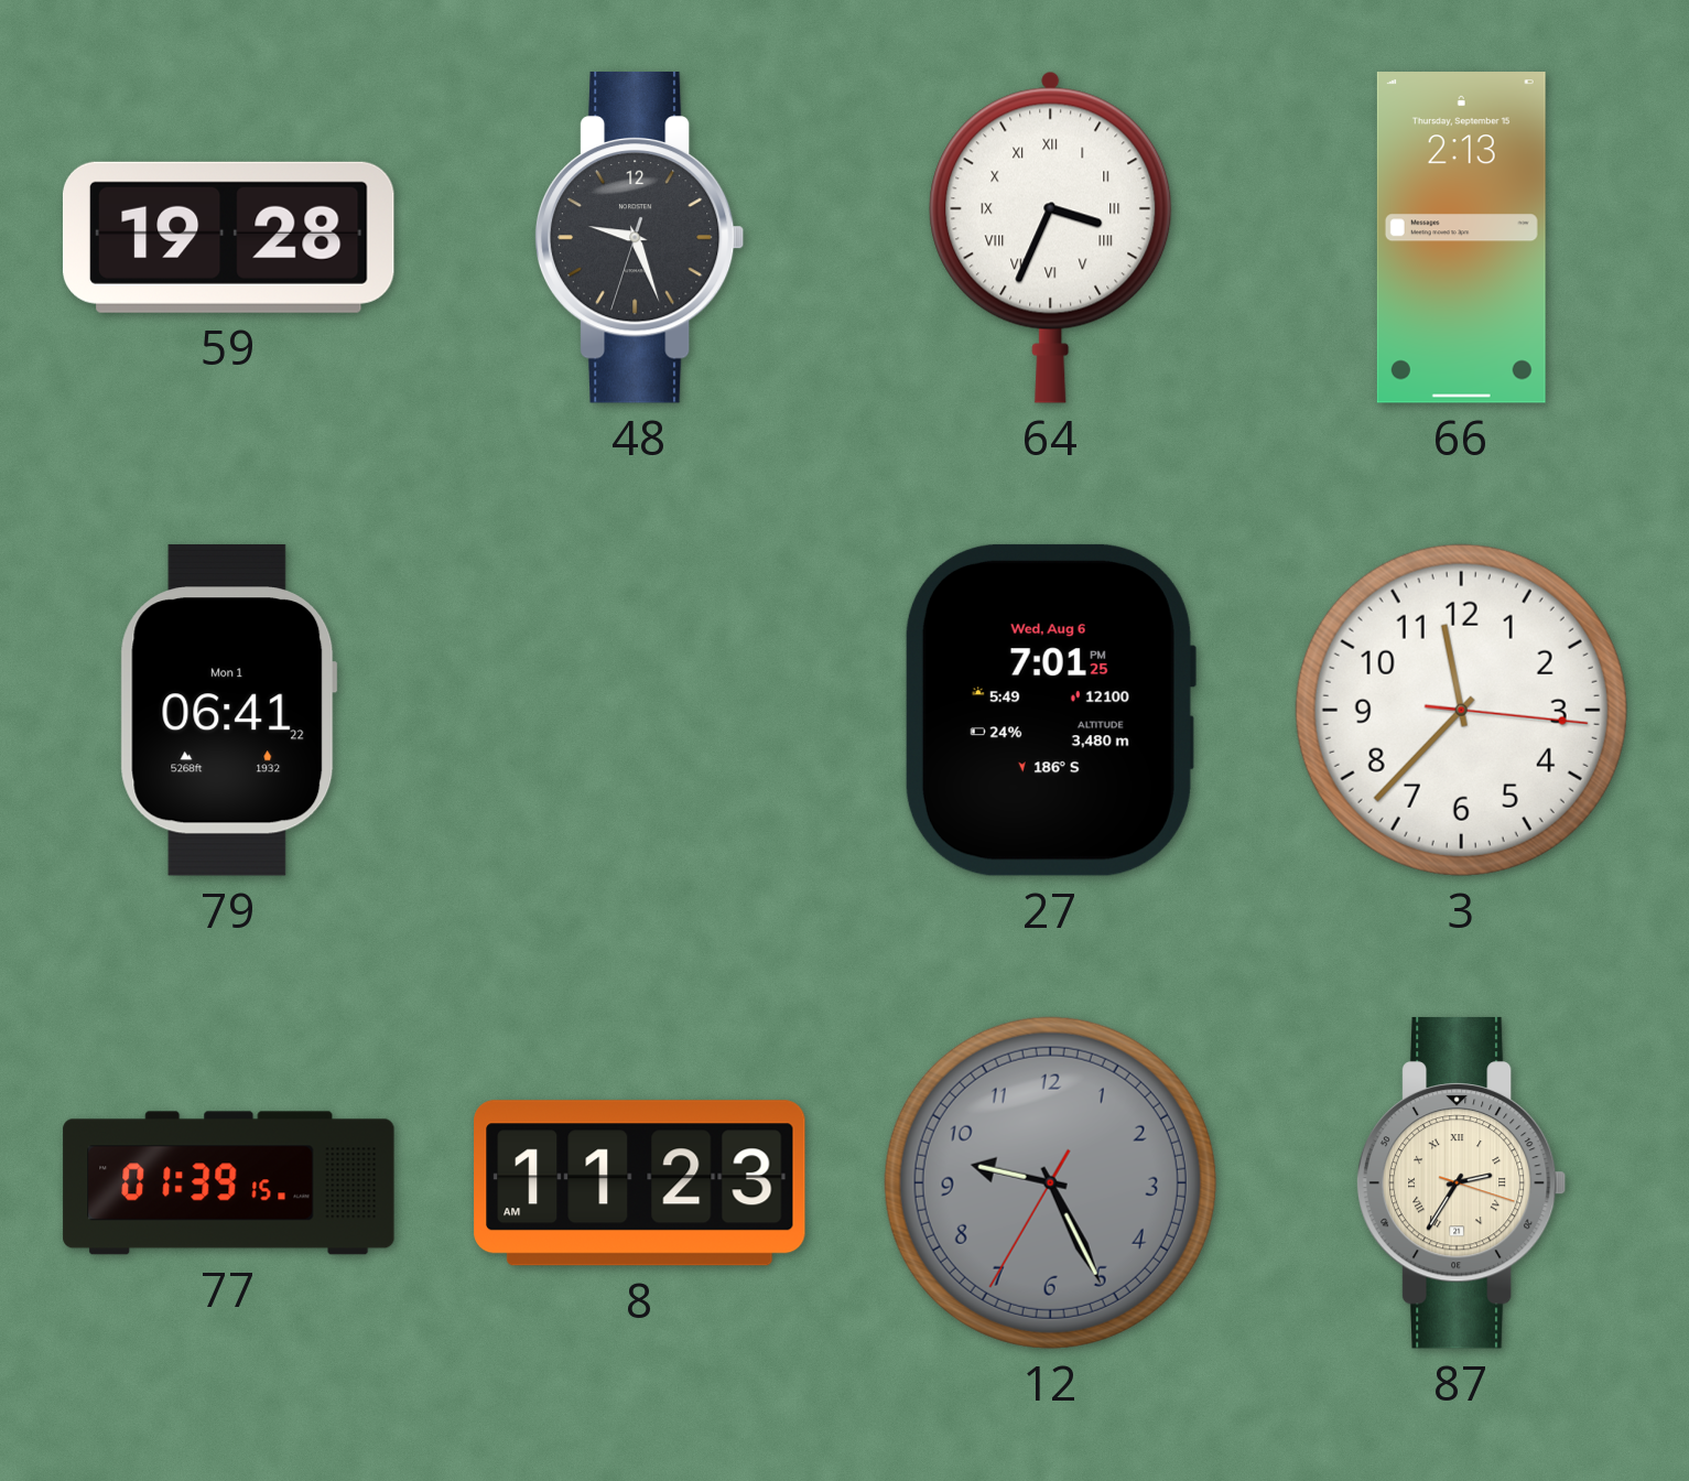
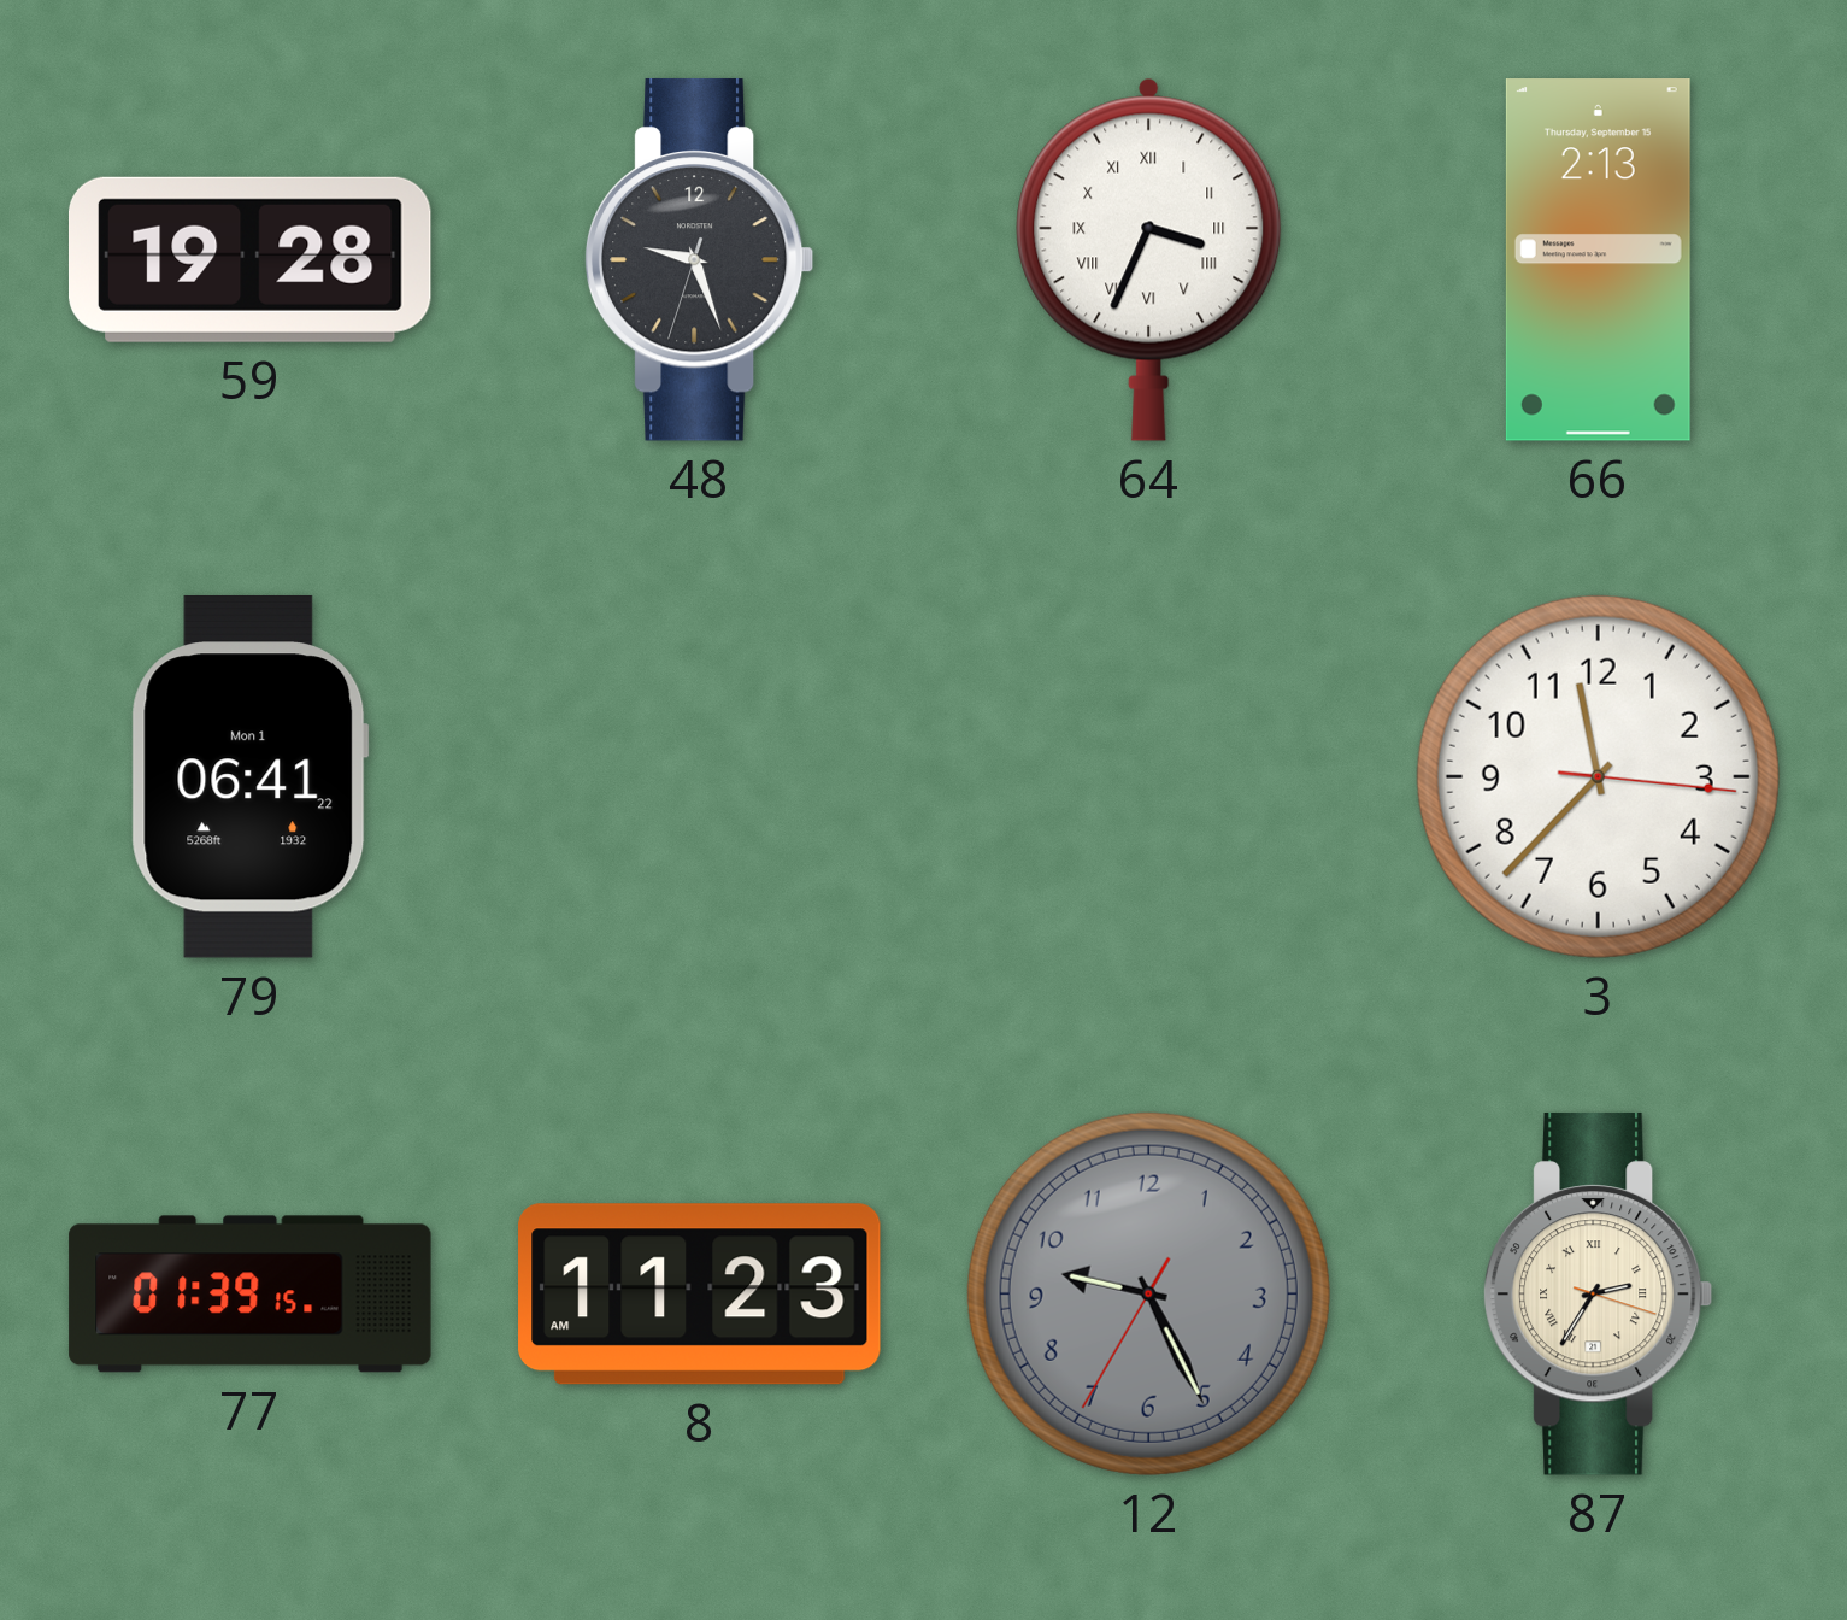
27: 7:01 -> none
